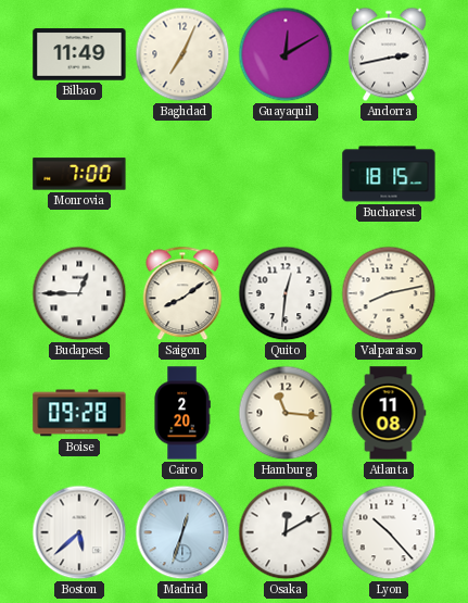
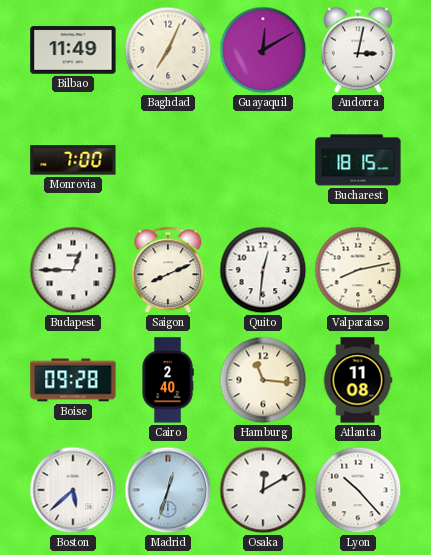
Andorra: 2:43 -> 3:02
Saigon: 8:09 -> 8:11
Cairo: 2:20 -> 2:40
